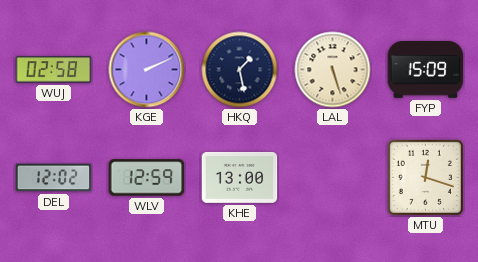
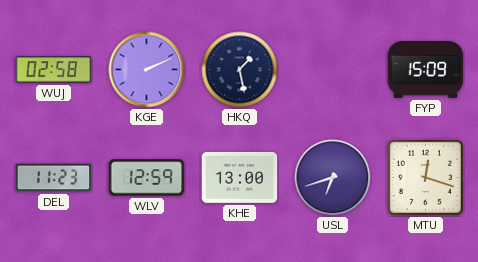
LAL: 5:27 -> none
DEL: 12:02 -> 11:23
USL: none -> 6:42
